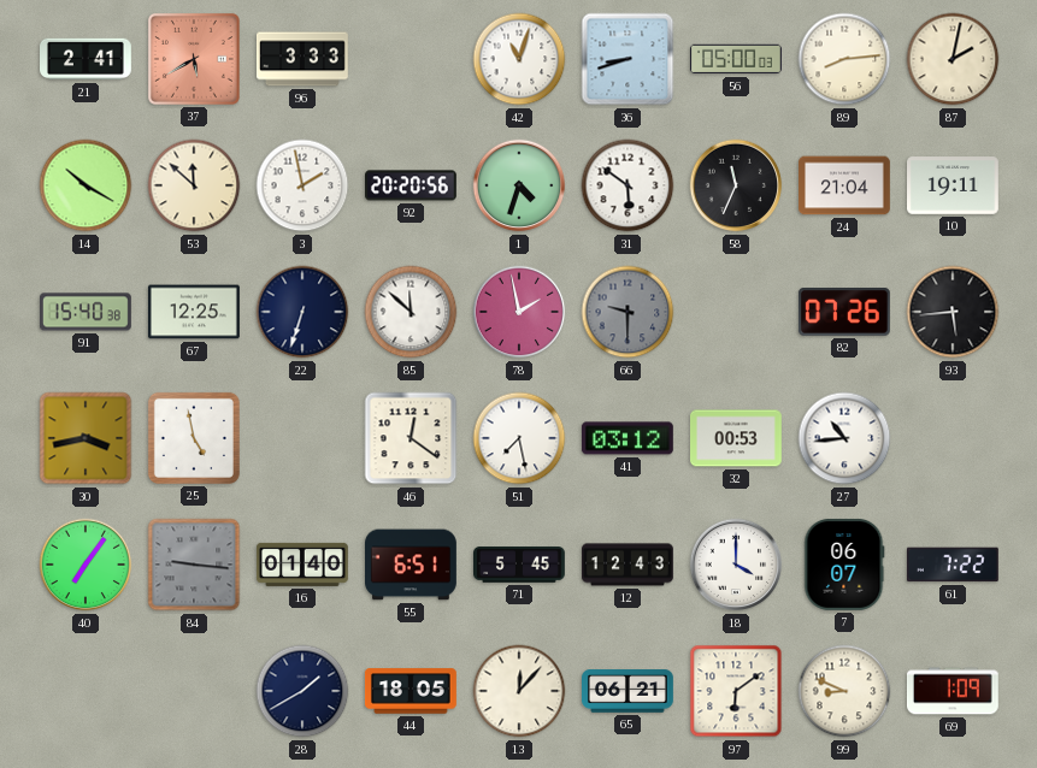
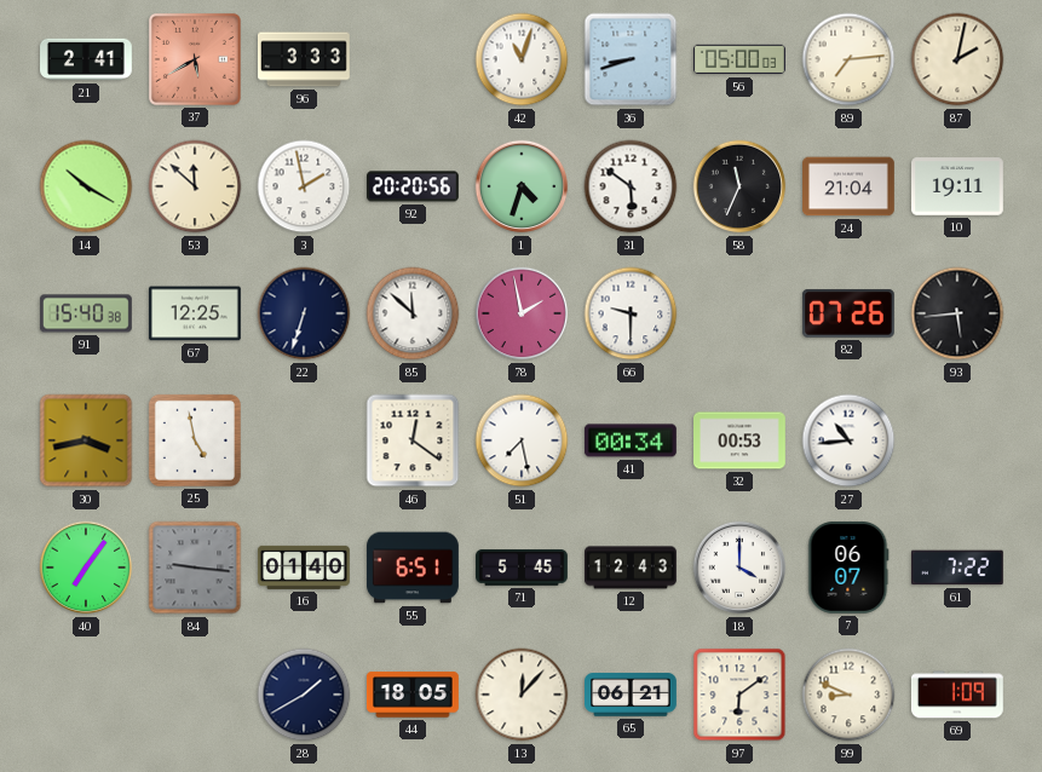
89: 8:14 -> 7:14
66 dial: grey -> white
41: 03:12 -> 00:34
